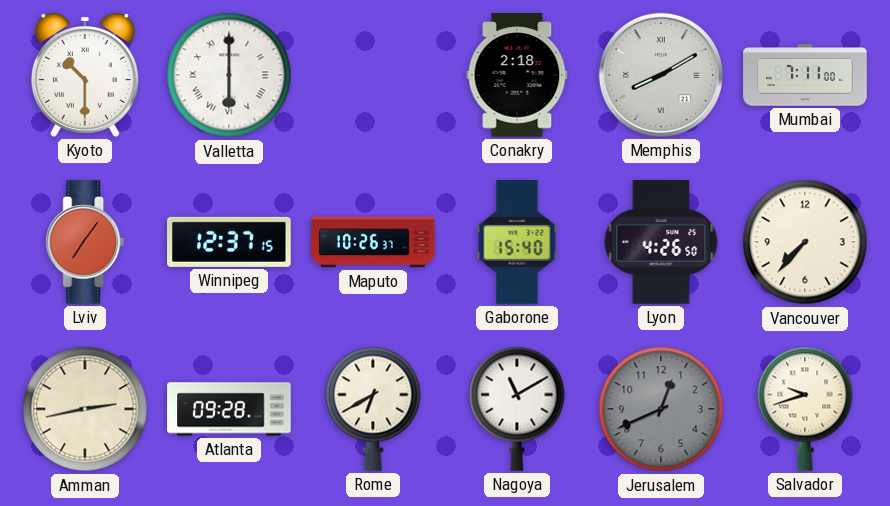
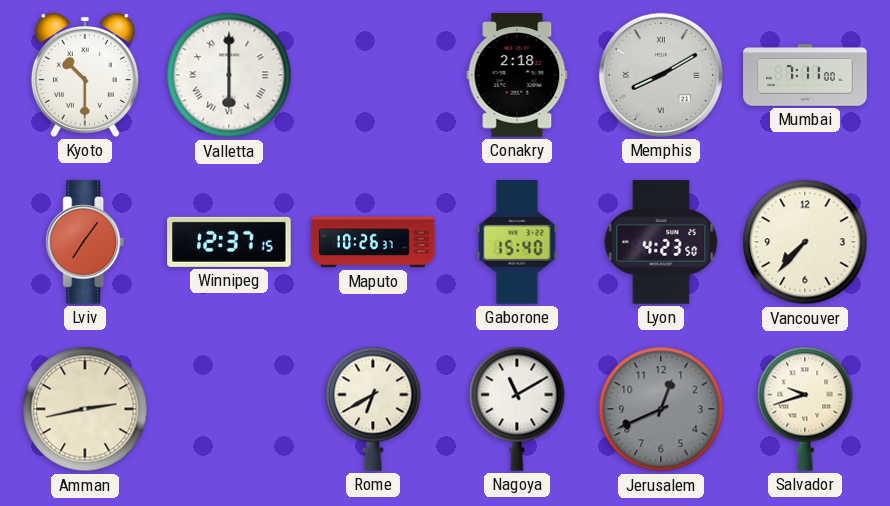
Lyon: 4:26 -> 4:23
Atlanta: 09:28 -> none
